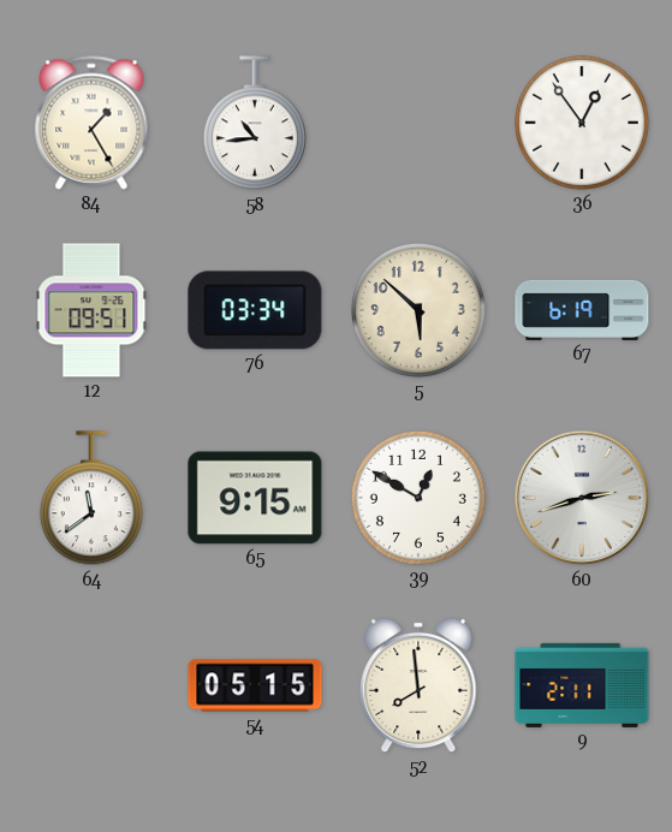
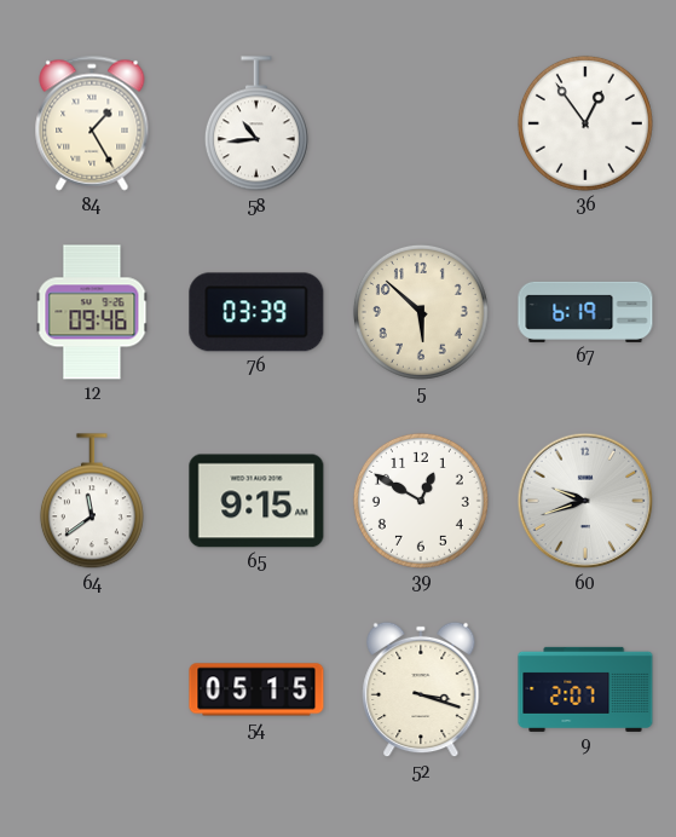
12: 09:51 -> 09:46
76: 03:34 -> 03:39
60: 2:42 -> 9:42
52: 7:59 -> 3:18
9: 2:11 -> 2:07
